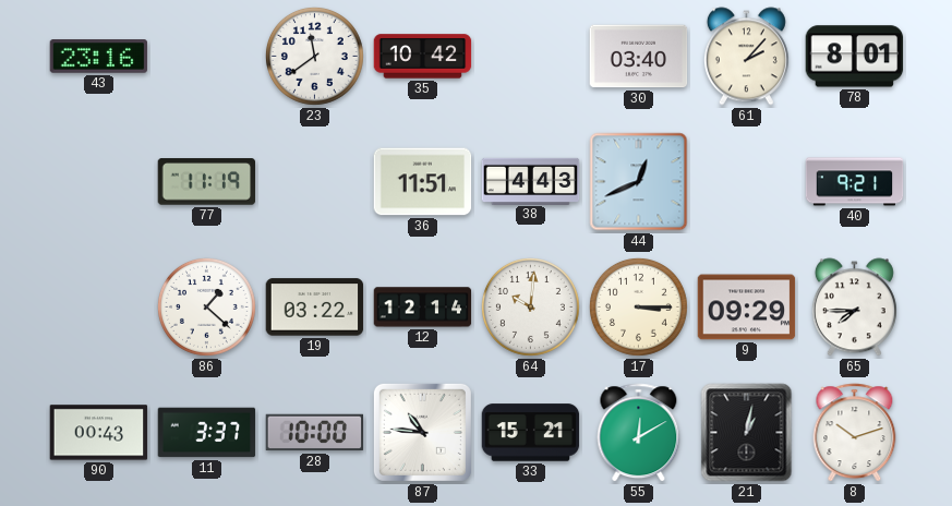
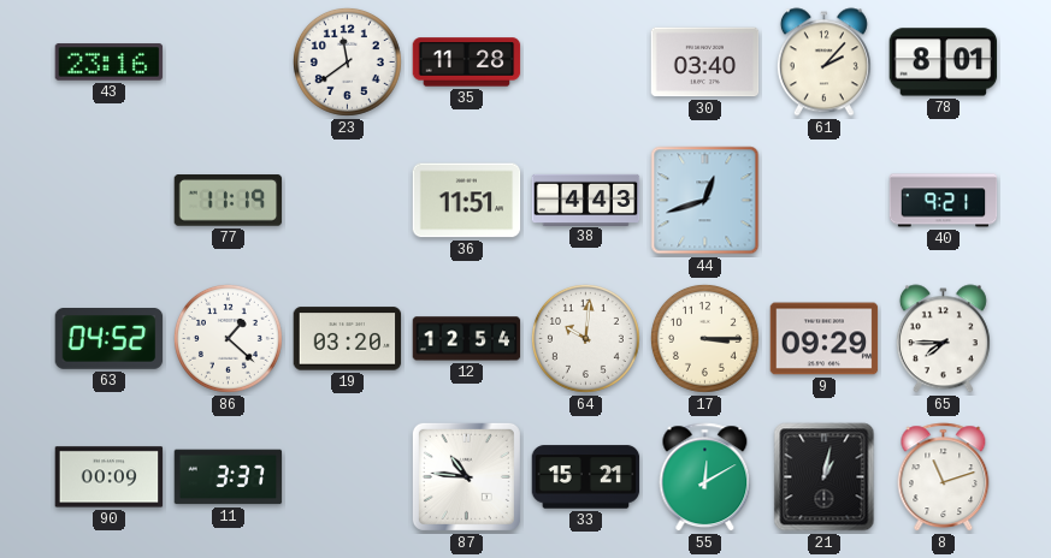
35: 10:42 -> 11:28
44: 12:41 -> 12:42
63: none -> 04:52
19: 03:22 -> 03:20
12: 12:14 -> 12:54
90: 00:43 -> 00:09
28: 10:00 -> none
8: 10:12 -> 11:12
